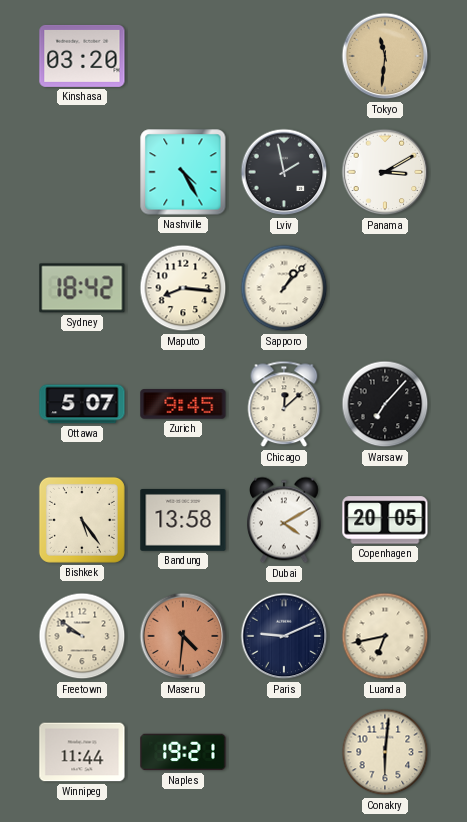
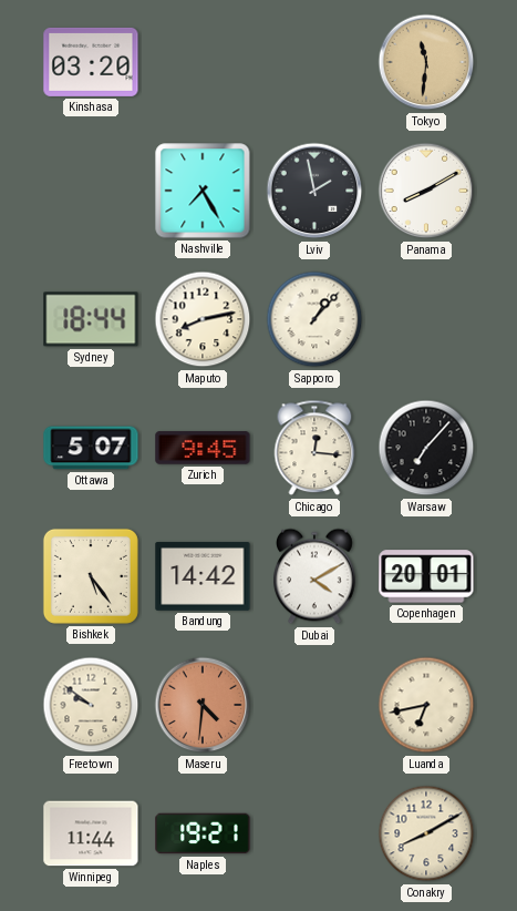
Nashville: 4:25 -> 7:25
Panama: 3:10 -> 8:10
Sydney: 18:42 -> 18:44
Maputo: 8:16 -> 8:13
Chicago: 12:08 -> 12:16
Bandung: 13:58 -> 14:42
Copenhagen: 20:05 -> 20:01
Paris: 9:11 -> none
Conakry: 6:01 -> 8:10
